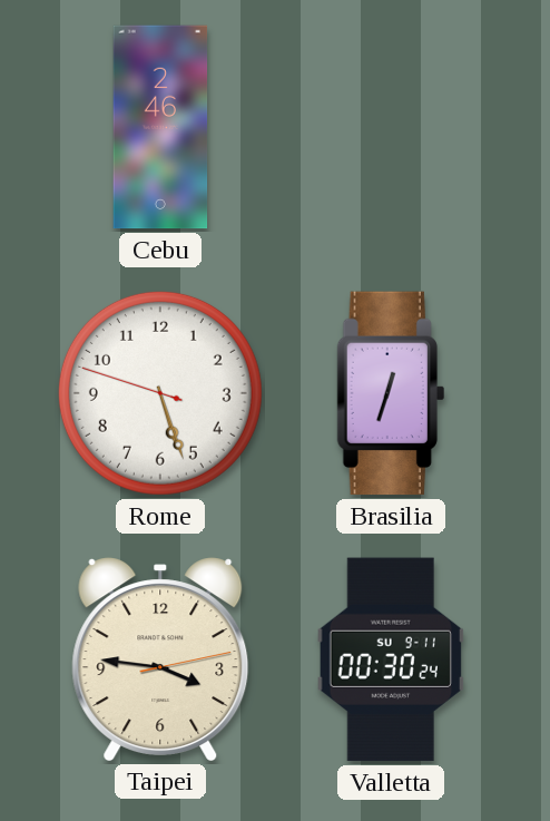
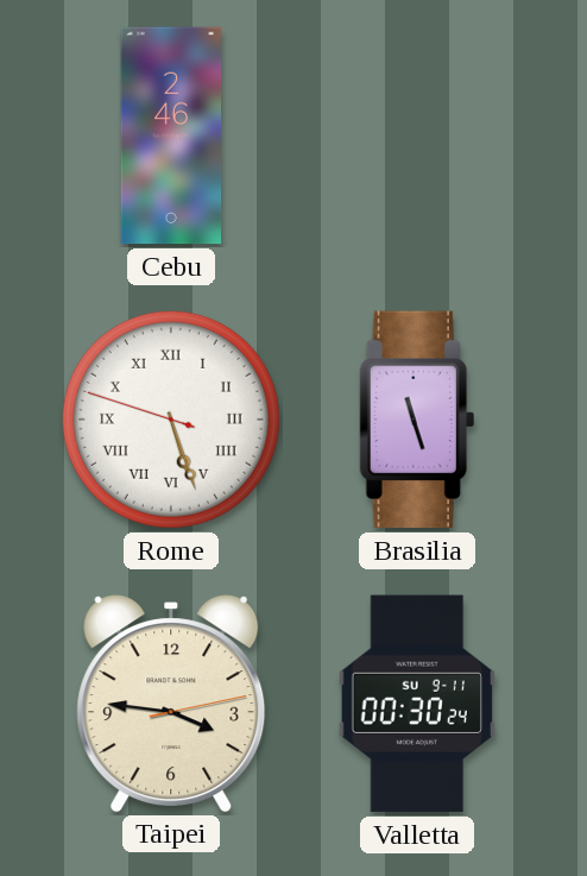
Rome numerals: Arabic -> Roman
Brasilia: 12:33 -> 11:27
